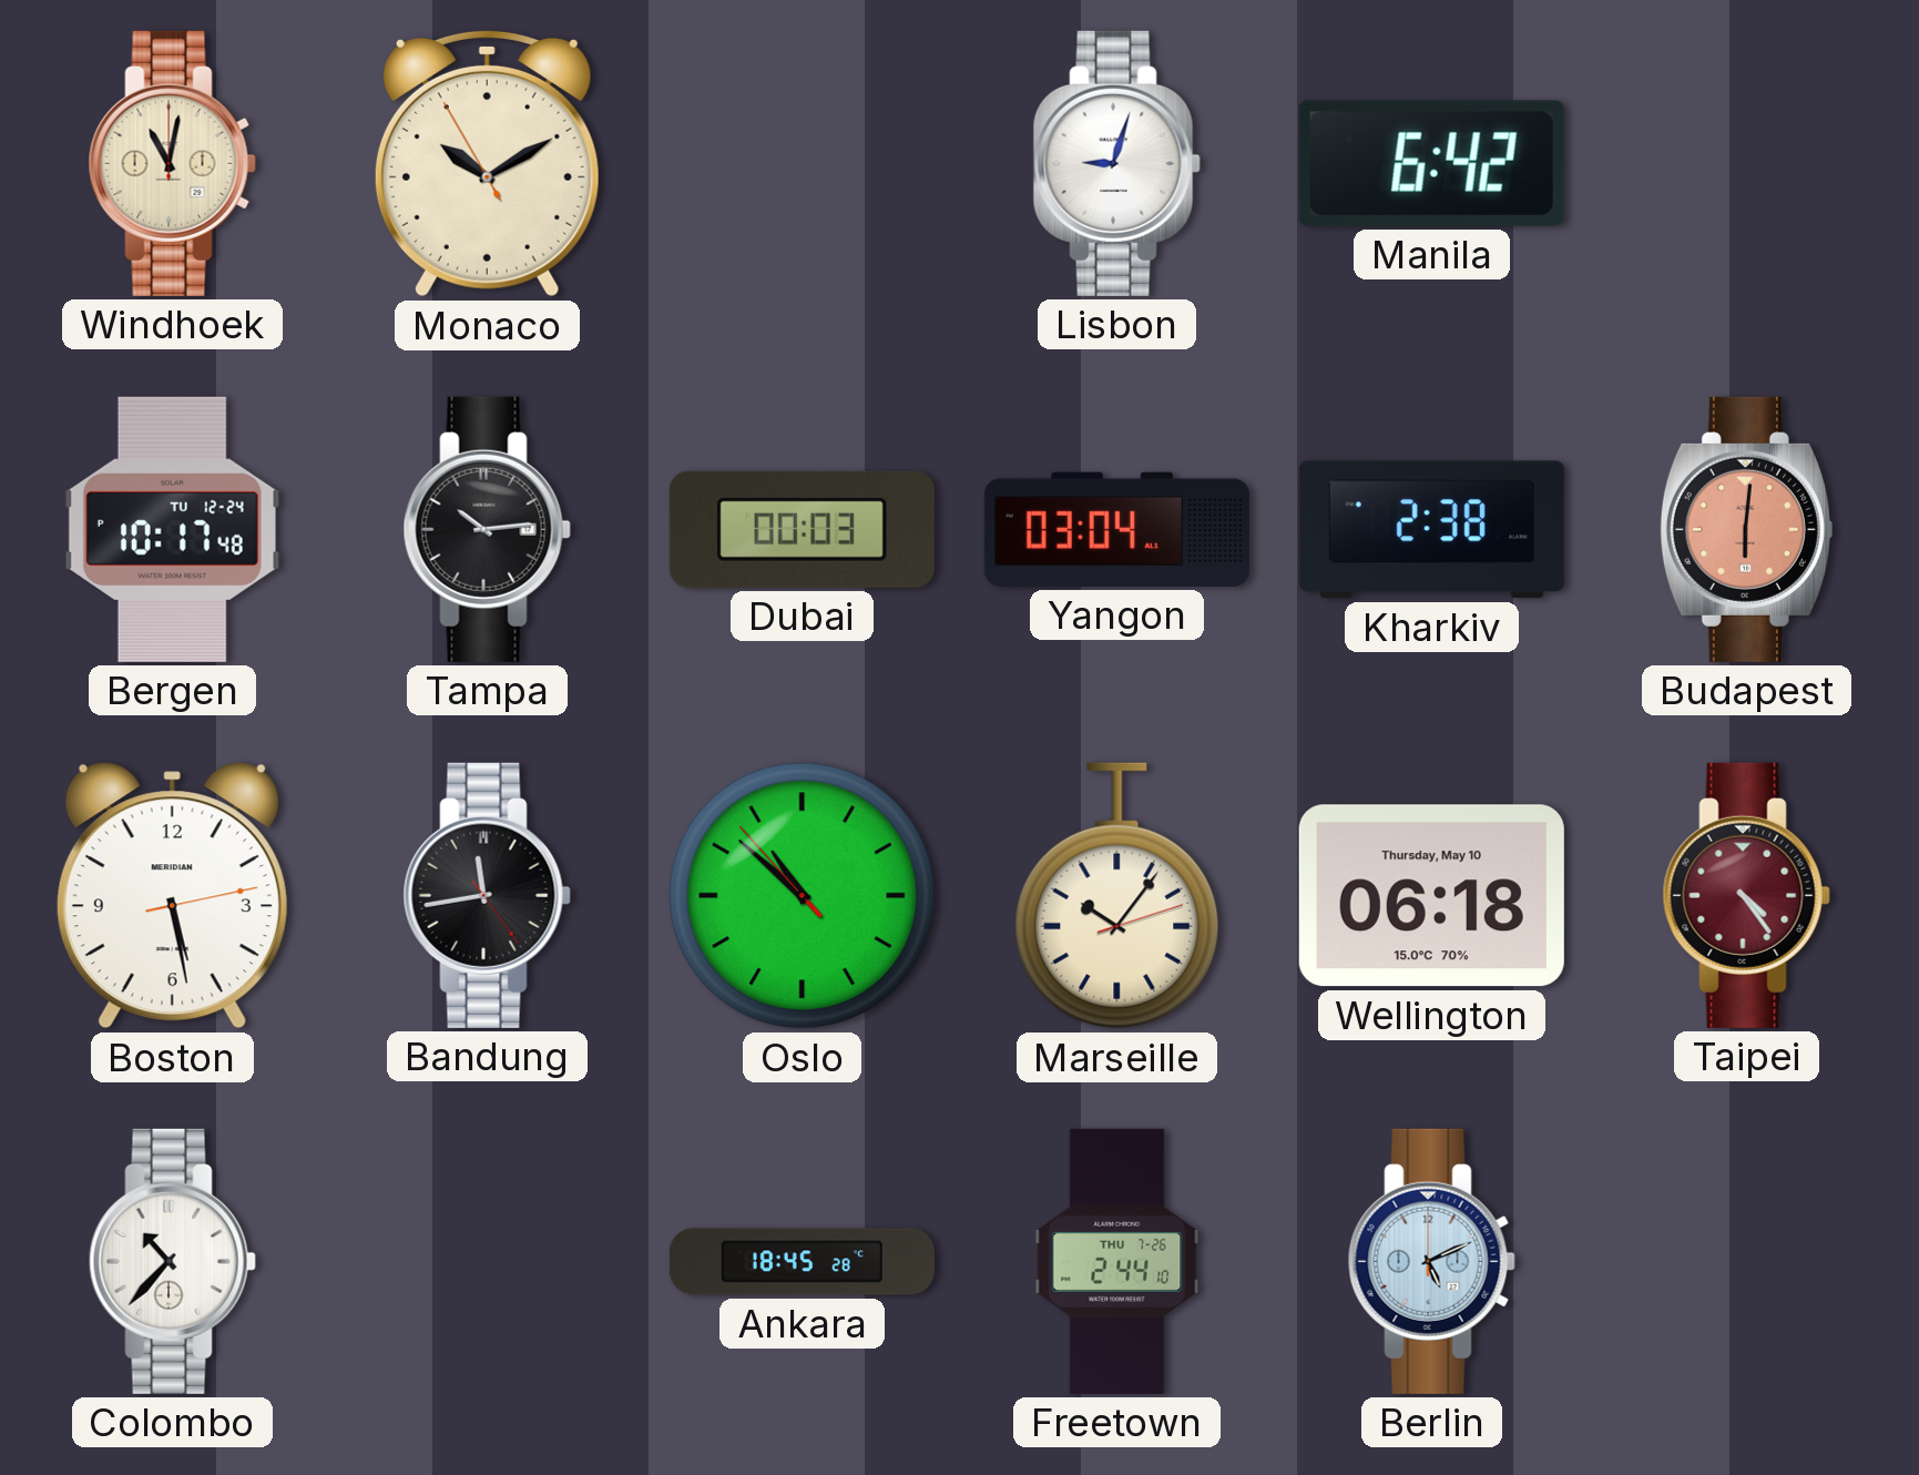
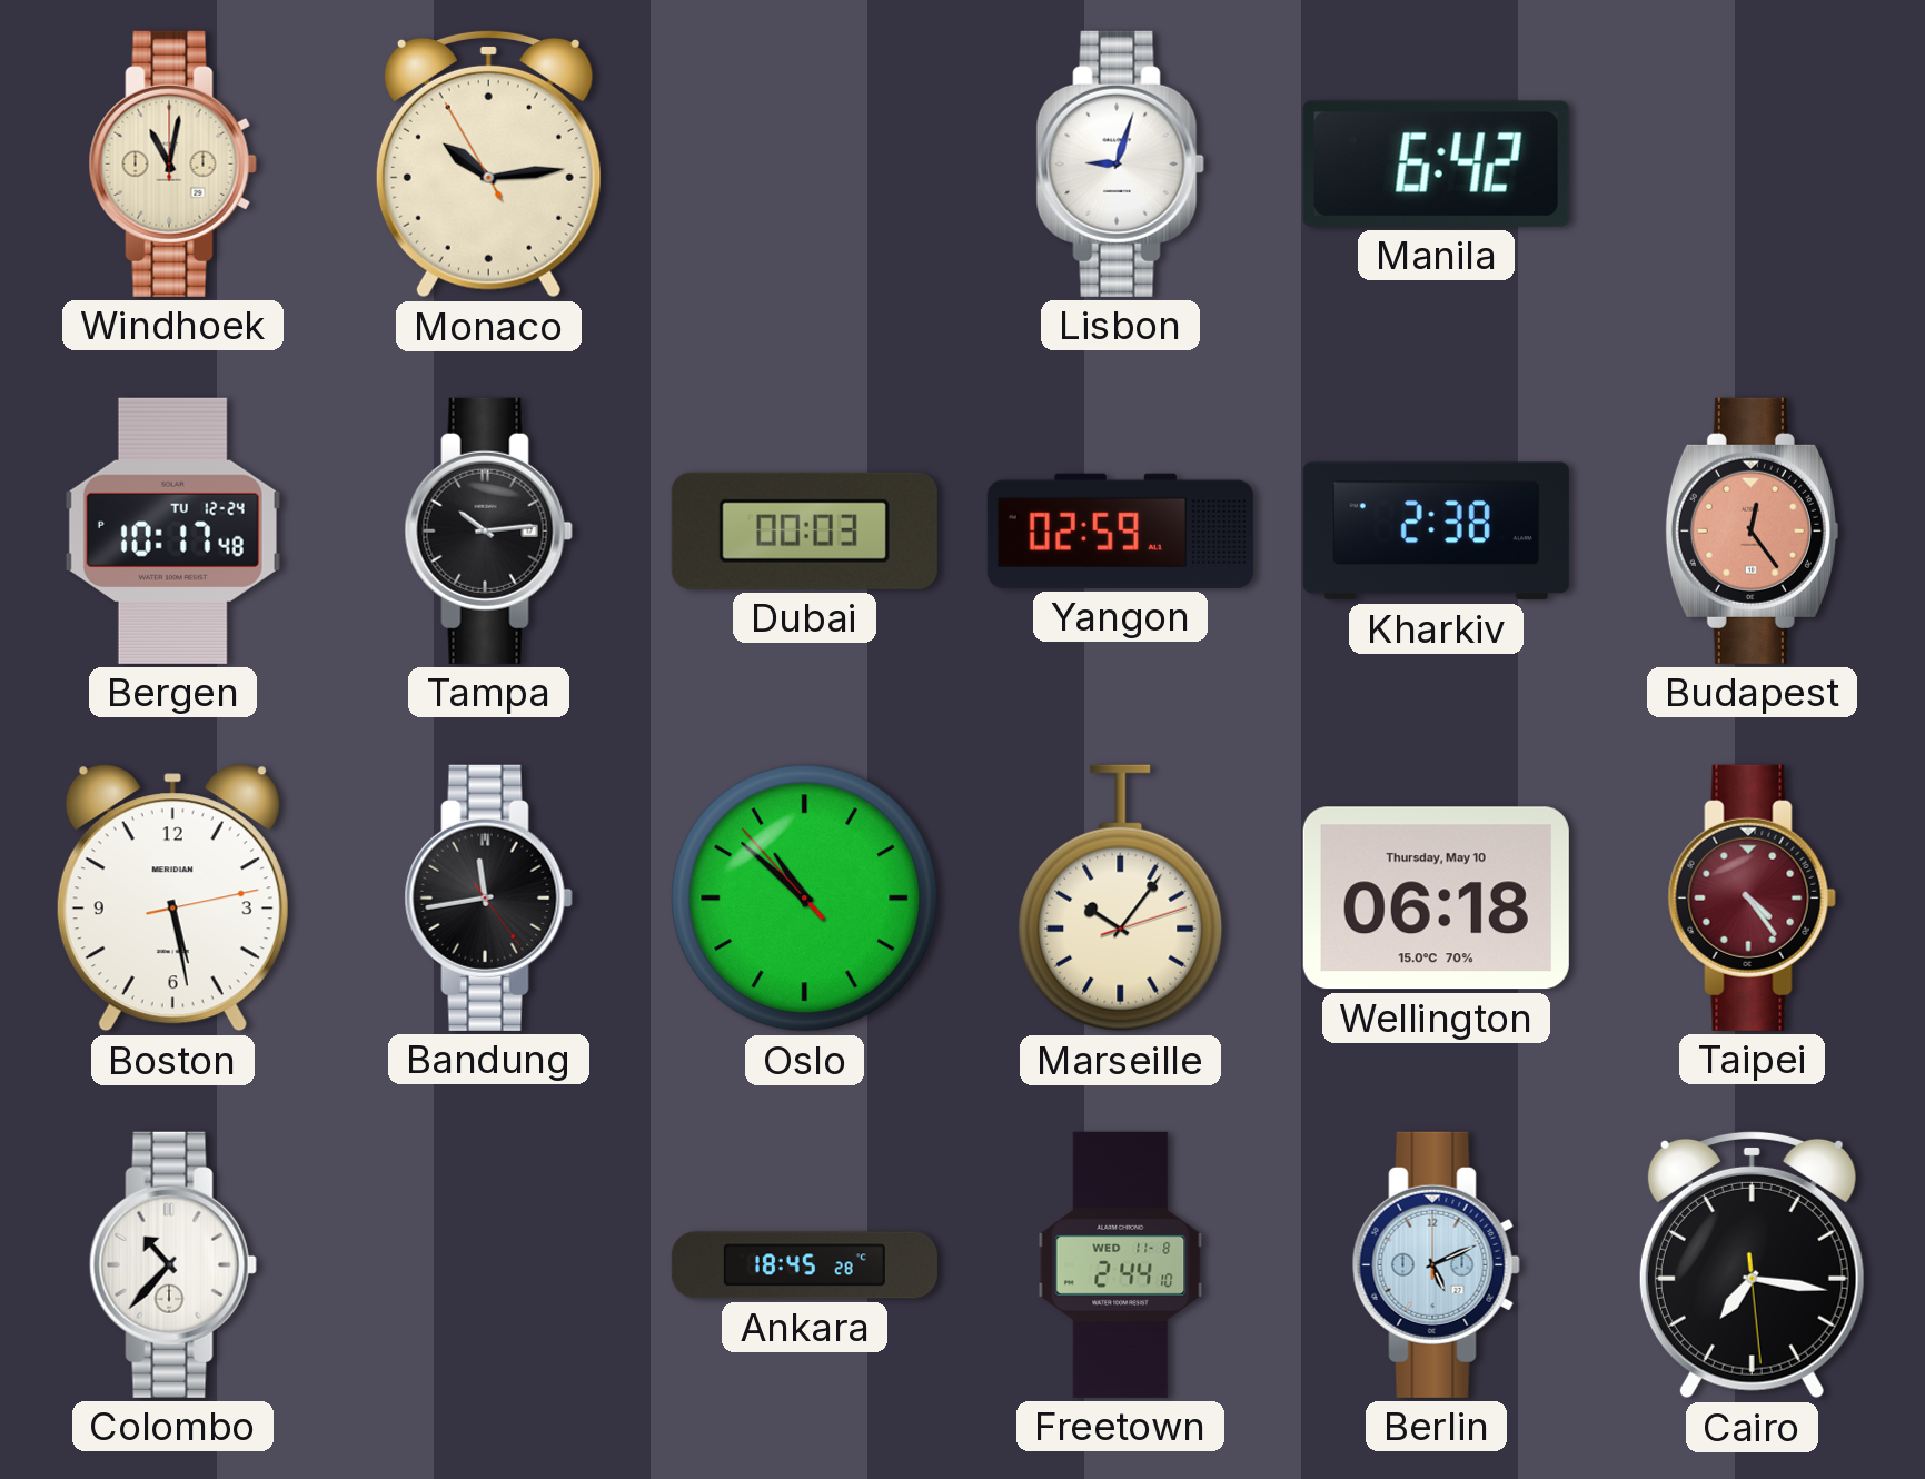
Monaco: 10:09 -> 10:13
Yangon: 03:04 -> 02:59
Budapest: 6:01 -> 12:24
Freetown date: THU 7-26 -> WED 11-8
Cairo: none -> 7:16
